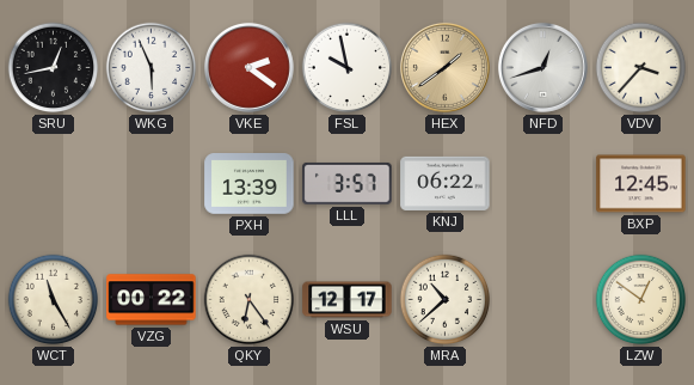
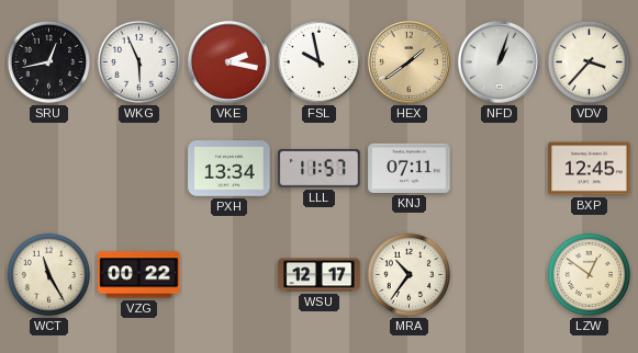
VKE: 2:21 -> 2:17
NFD: 12:42 -> 1:03
PXH: 13:39 -> 13:34
LLL: 3:57 -> 11:57
KNJ: 06:22 -> 07:11
QKY: 6:24 -> none
MRA: 10:38 -> 10:36
